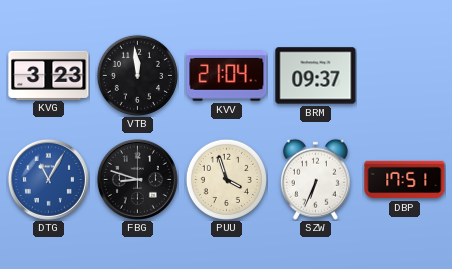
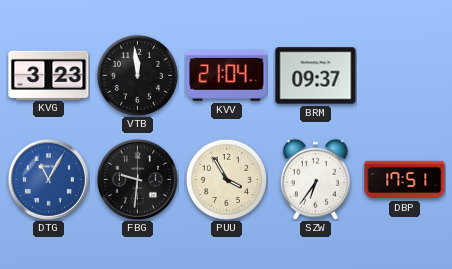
FBG: 8:48 -> 9:31
PUU: 3:57 -> 3:55
SZW: 6:34 -> 6:36
